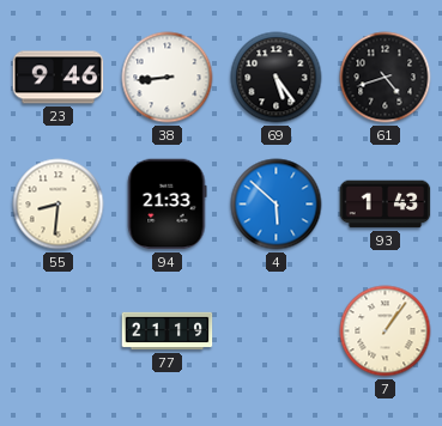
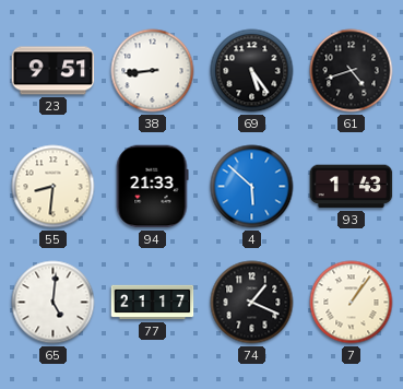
23: 9:46 -> 9:51
65: none -> 5:01
77: 21:19 -> 21:17
74: none -> 1:19
